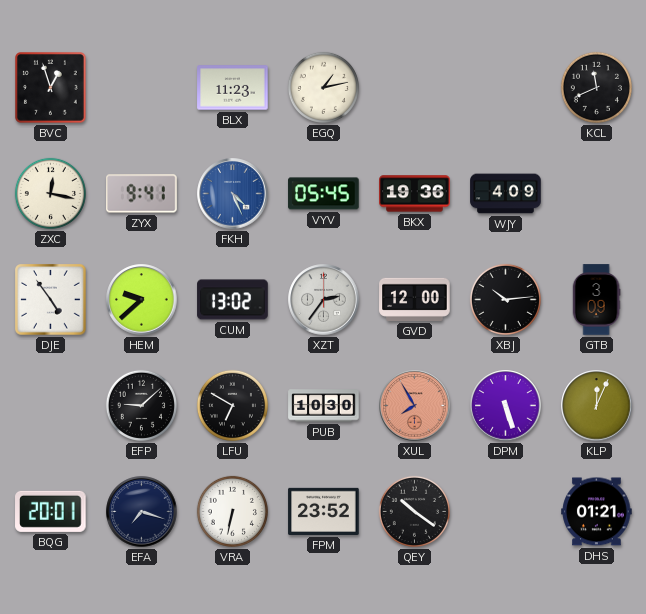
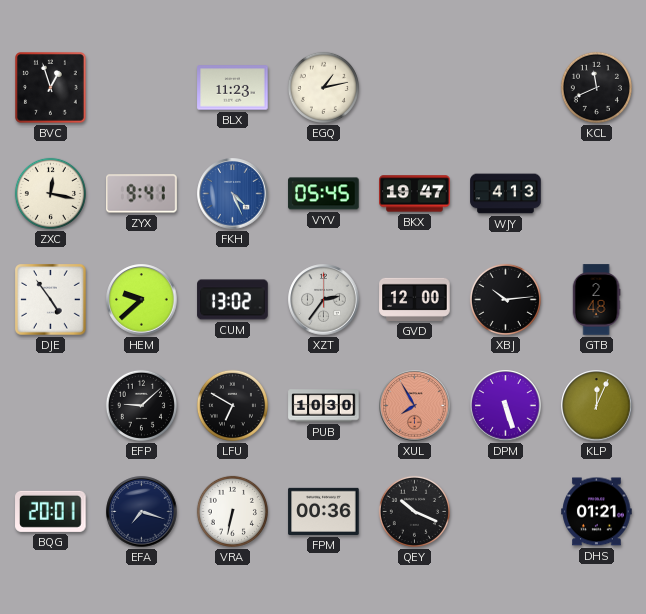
BKX: 19:36 -> 19:47
WJY: 4:09 -> 4:13
GTB: 3:09 -> 2:48
FPM: 23:52 -> 00:36
QEY: 10:21 -> 10:19
